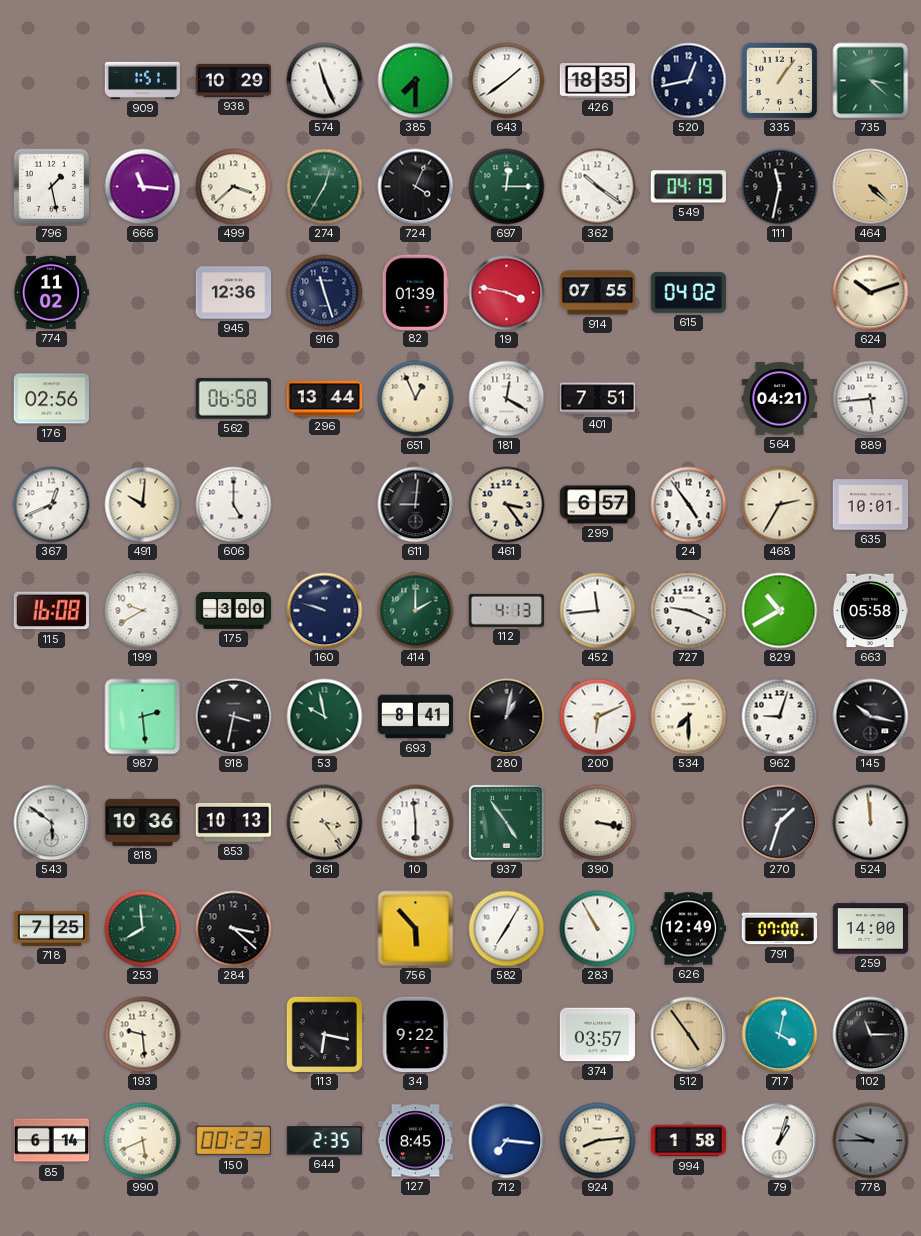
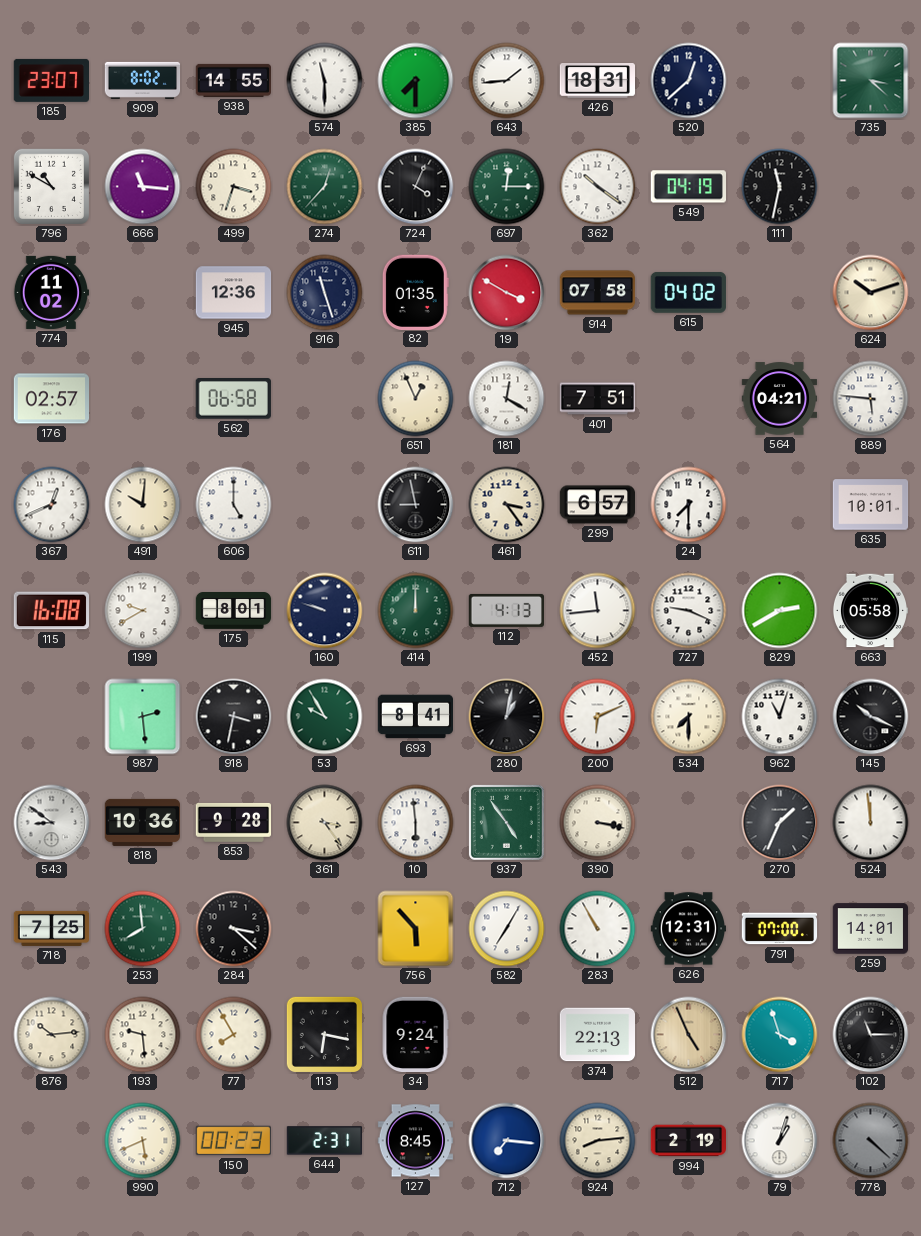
185: none -> 23:07
909: 1:51 -> 8:02
938: 10:29 -> 14:55
574: 11:26 -> 11:30
643: 1:39 -> 1:44
426: 18:35 -> 18:31
520: 12:43 -> 12:38
335: 1:06 -> none
796: 1:28 -> 10:50
499: 3:38 -> 3:33
274: 12:35 -> 12:37
464: 4:22 -> none
82: 01:39 -> 01:35
19: 3:47 -> 3:50
914: 07:55 -> 07:58
176: 02:56 -> 02:57
296: 13:44 -> none
889: 5:44 -> 5:46
611: 9:01 -> 8:58
24: 4:54 -> 7:30
468: 2:35 -> none
175: 3:00 -> 8:01
414: 2:00 -> 12:00
829: 10:40 -> 2:40
53: 9:58 -> 9:55
962: 9:03 -> 11:03
145: 10:17 -> 10:19
543: 5:51 -> 8:51
853: 10:13 -> 9:28
270: 1:33 -> 1:34
626: 12:49 -> 12:31
259: 14:00 -> 14:01
876: none -> 10:14
77: none -> 7:55
34: 9:22 -> 9:24
374: 03:57 -> 22:13
512: 4:54 -> 4:56
717: 4:02 -> 3:57
85: 6:14 -> none
644: 2:35 -> 2:31
994: 1:58 -> 2:19
778: 9:45 -> 4:22
